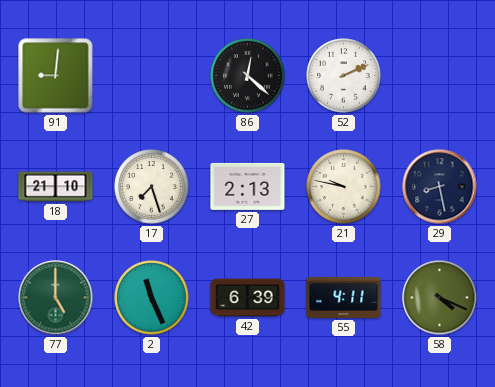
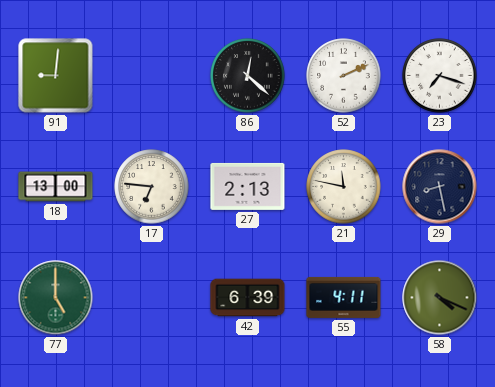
23: none -> 7:18
18: 21:10 -> 13:00
17: 7:27 -> 6:46
21: 9:47 -> 11:47
2: 11:26 -> none
